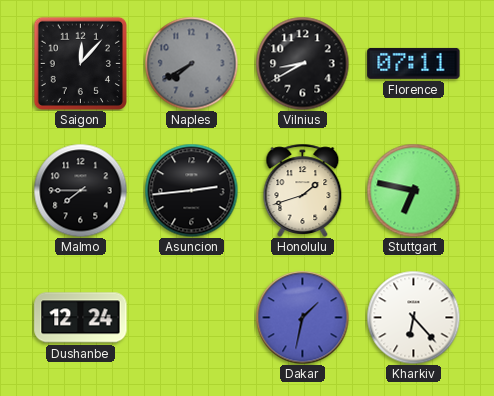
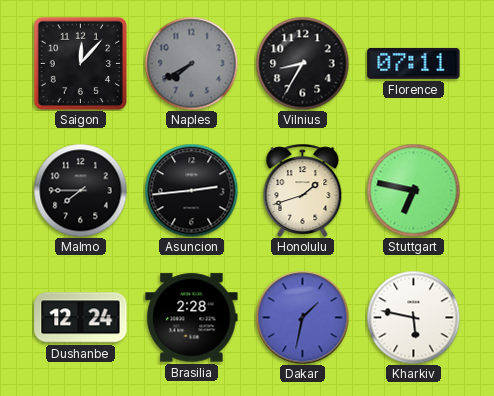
Vilnius: 8:40 -> 8:35
Brasilia: none -> 2:28
Kharkiv: 6:23 -> 5:47
